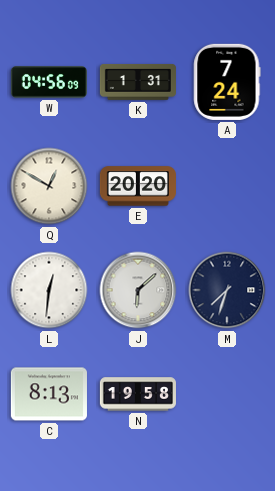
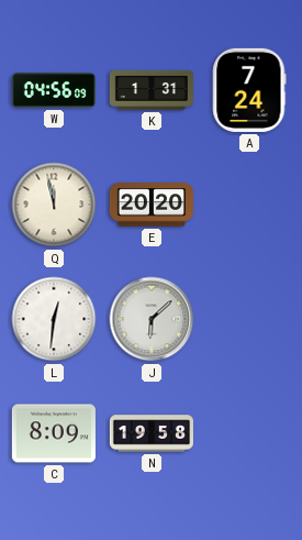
Q: 12:50 -> 11:58
M: 7:33 -> none
C: 8:13 -> 8:09
